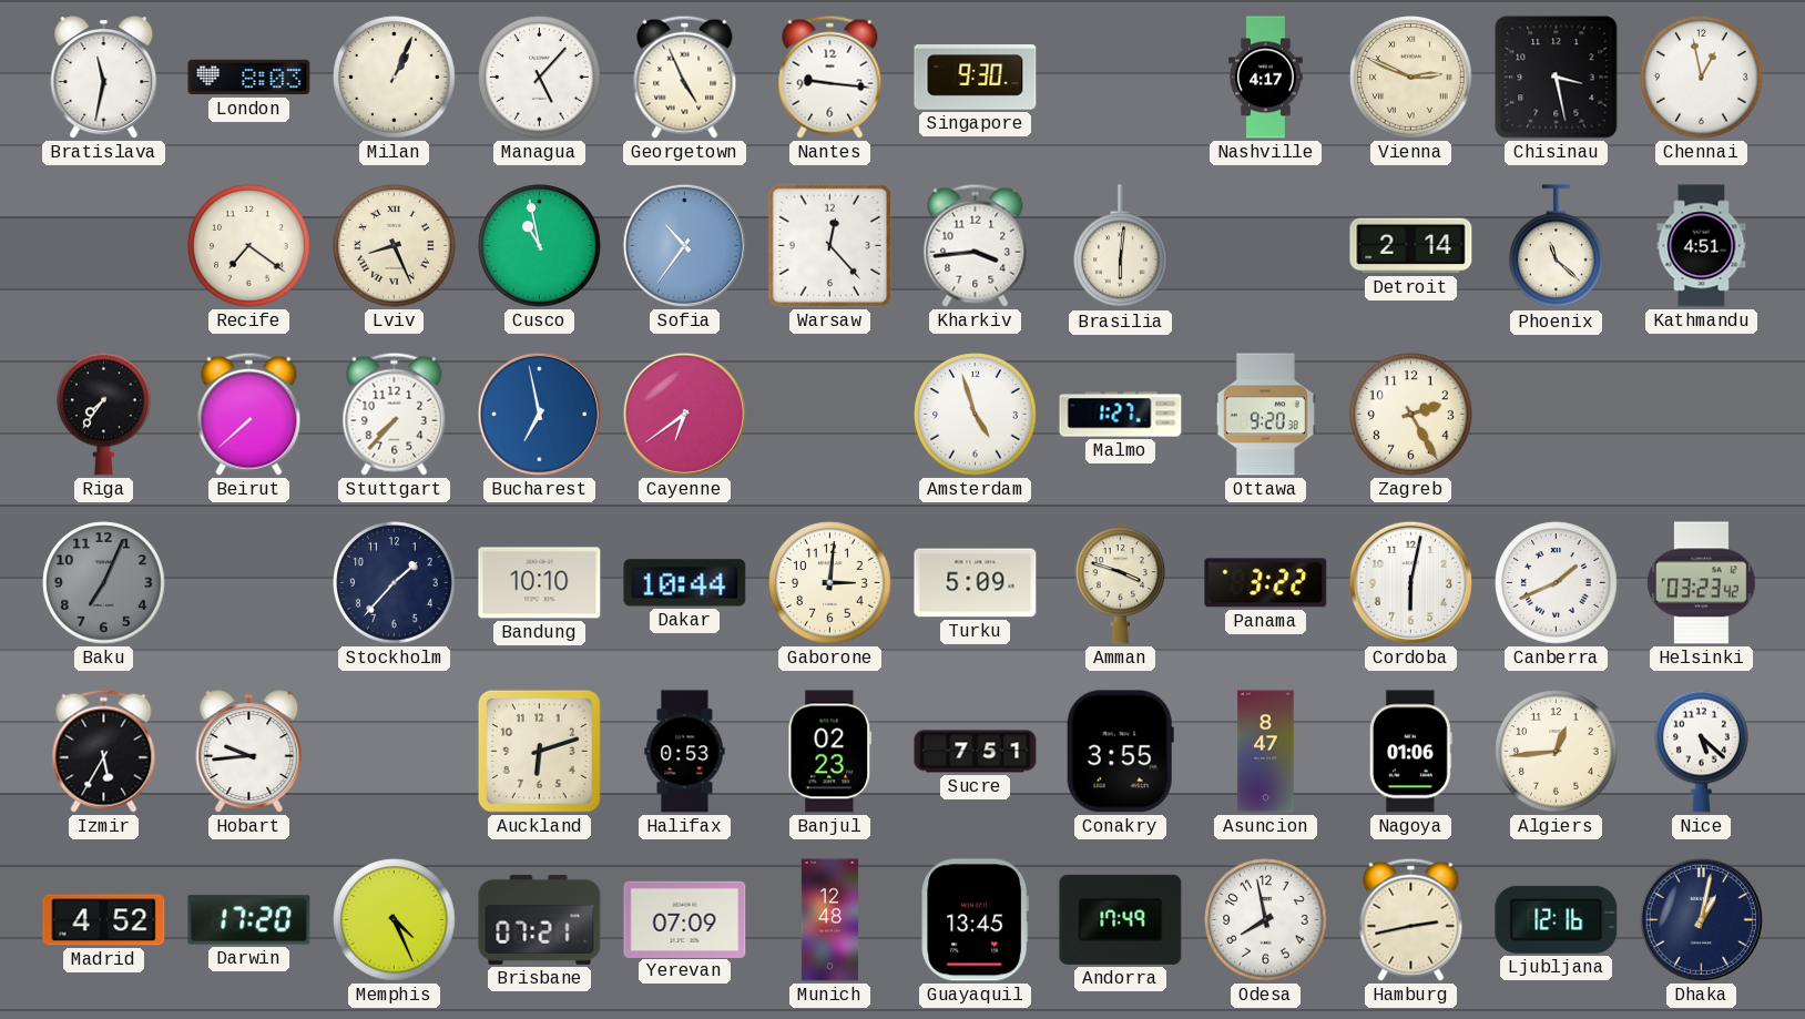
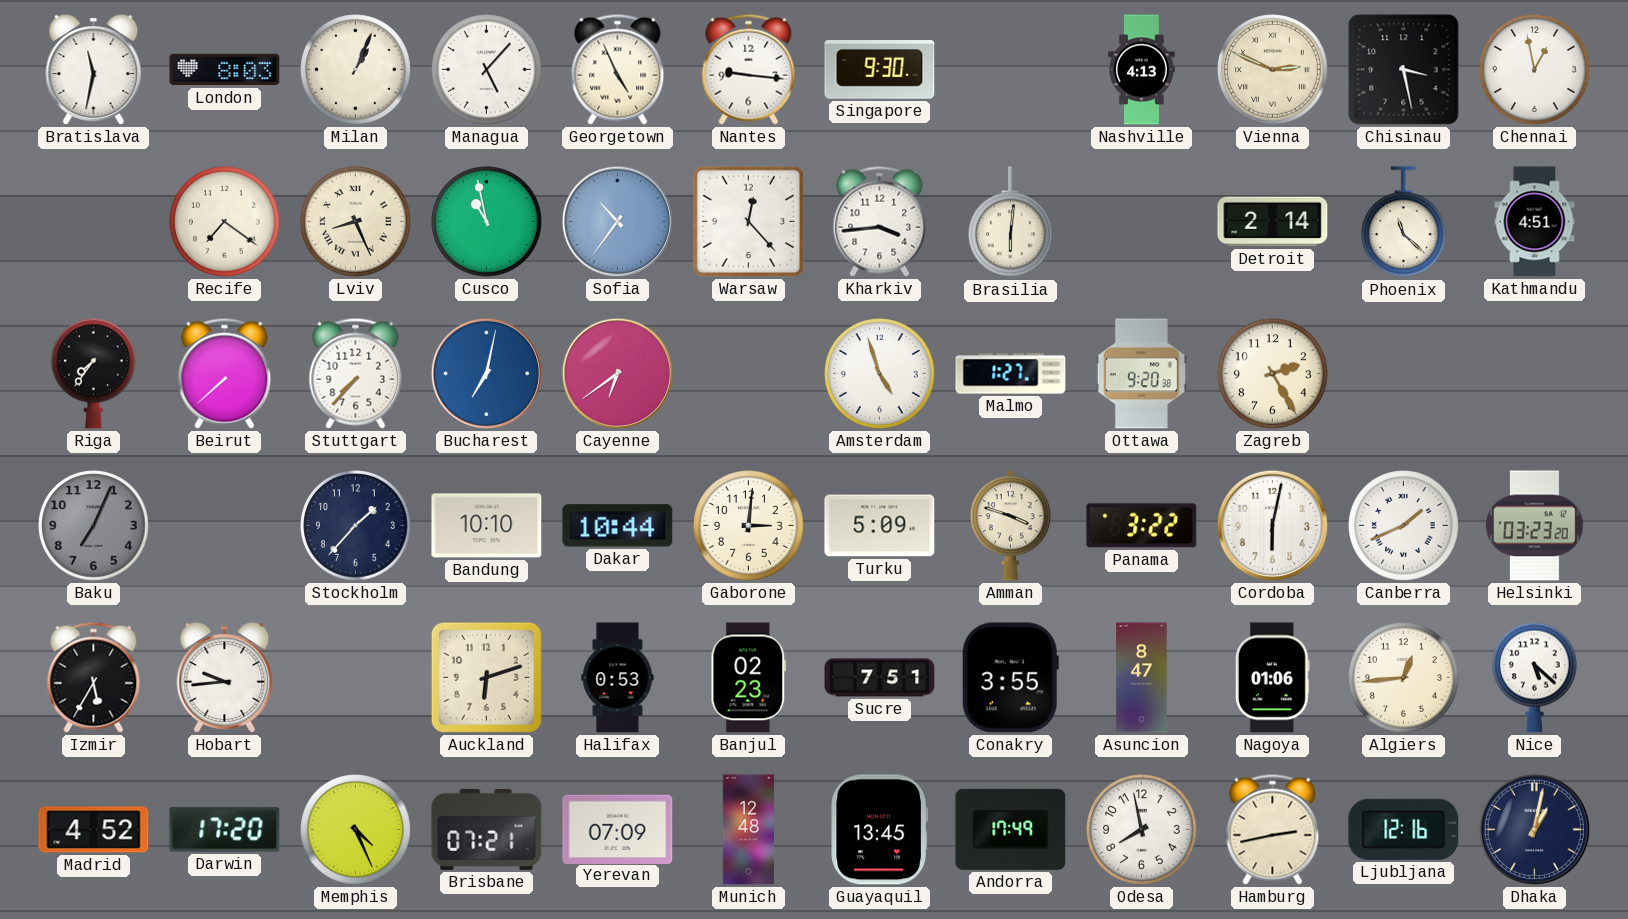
Nashville: 4:17 -> 4:13
Bucharest: 6:58 -> 7:02
Helsinki: 03:23:42 -> 03:23:20
